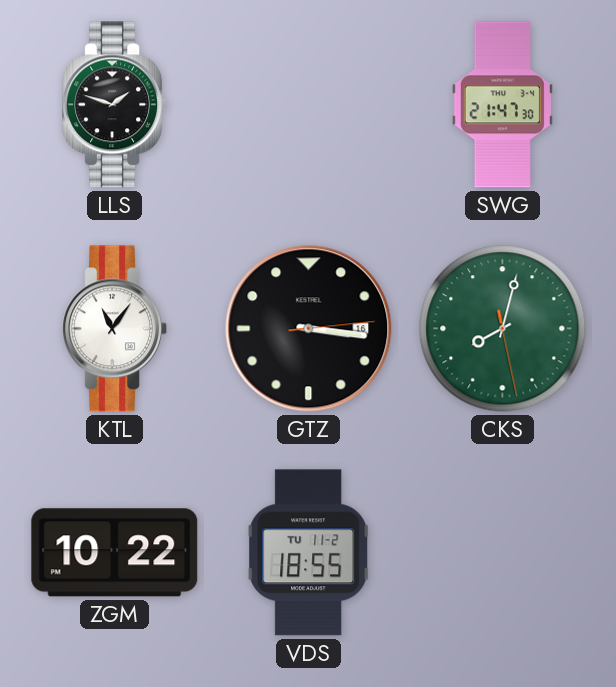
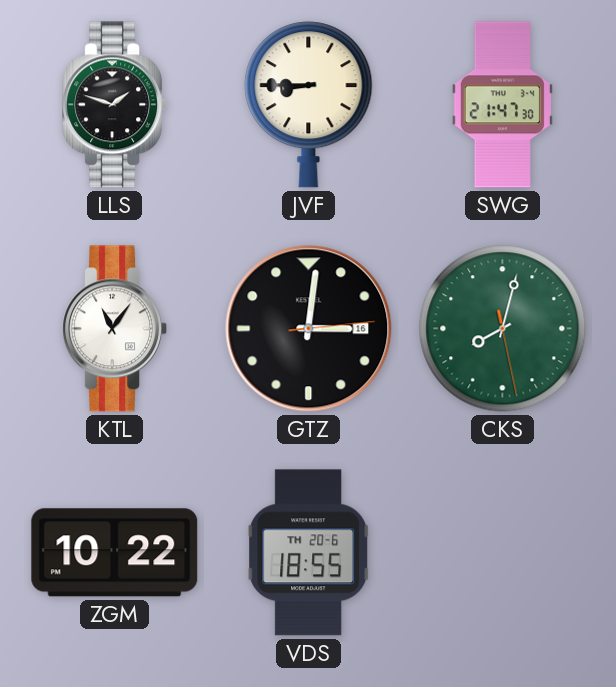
JVF: none -> 8:45
GTZ: 3:16 -> 3:01
VDS date: TU 11-2 -> TH 20-6
